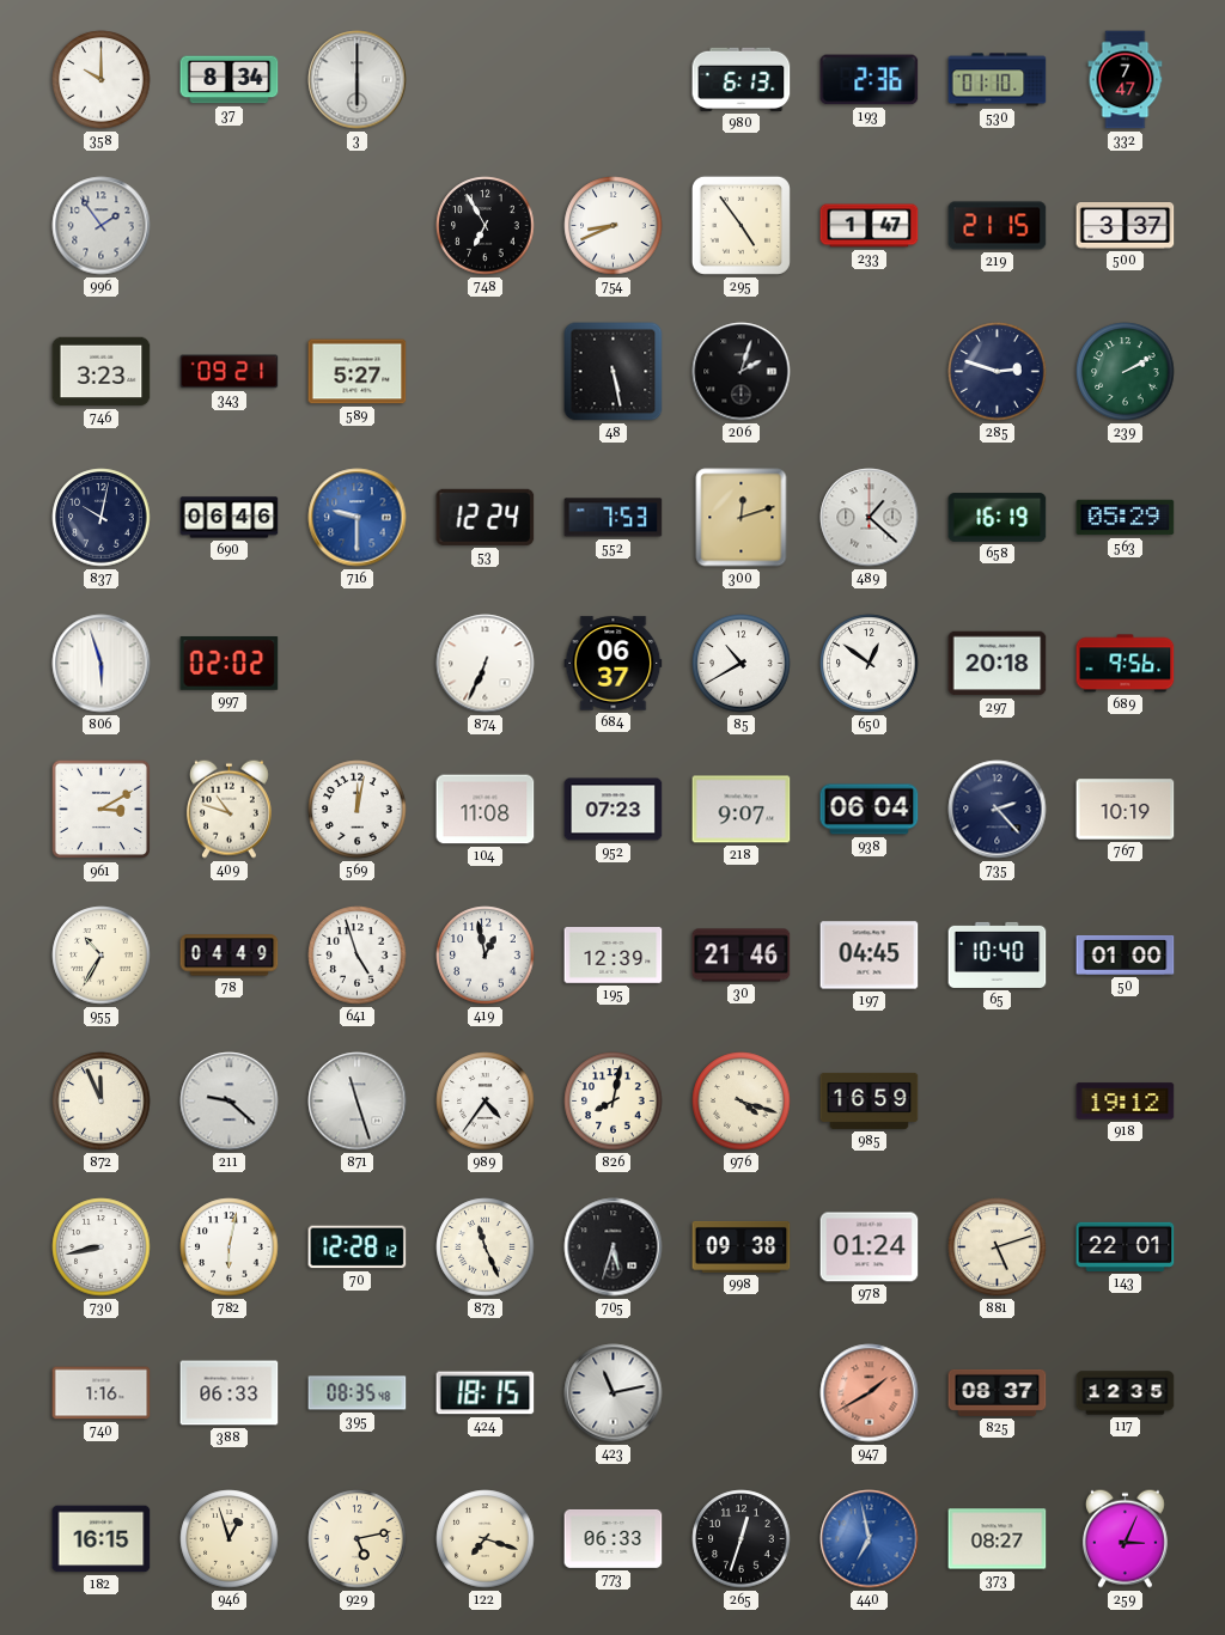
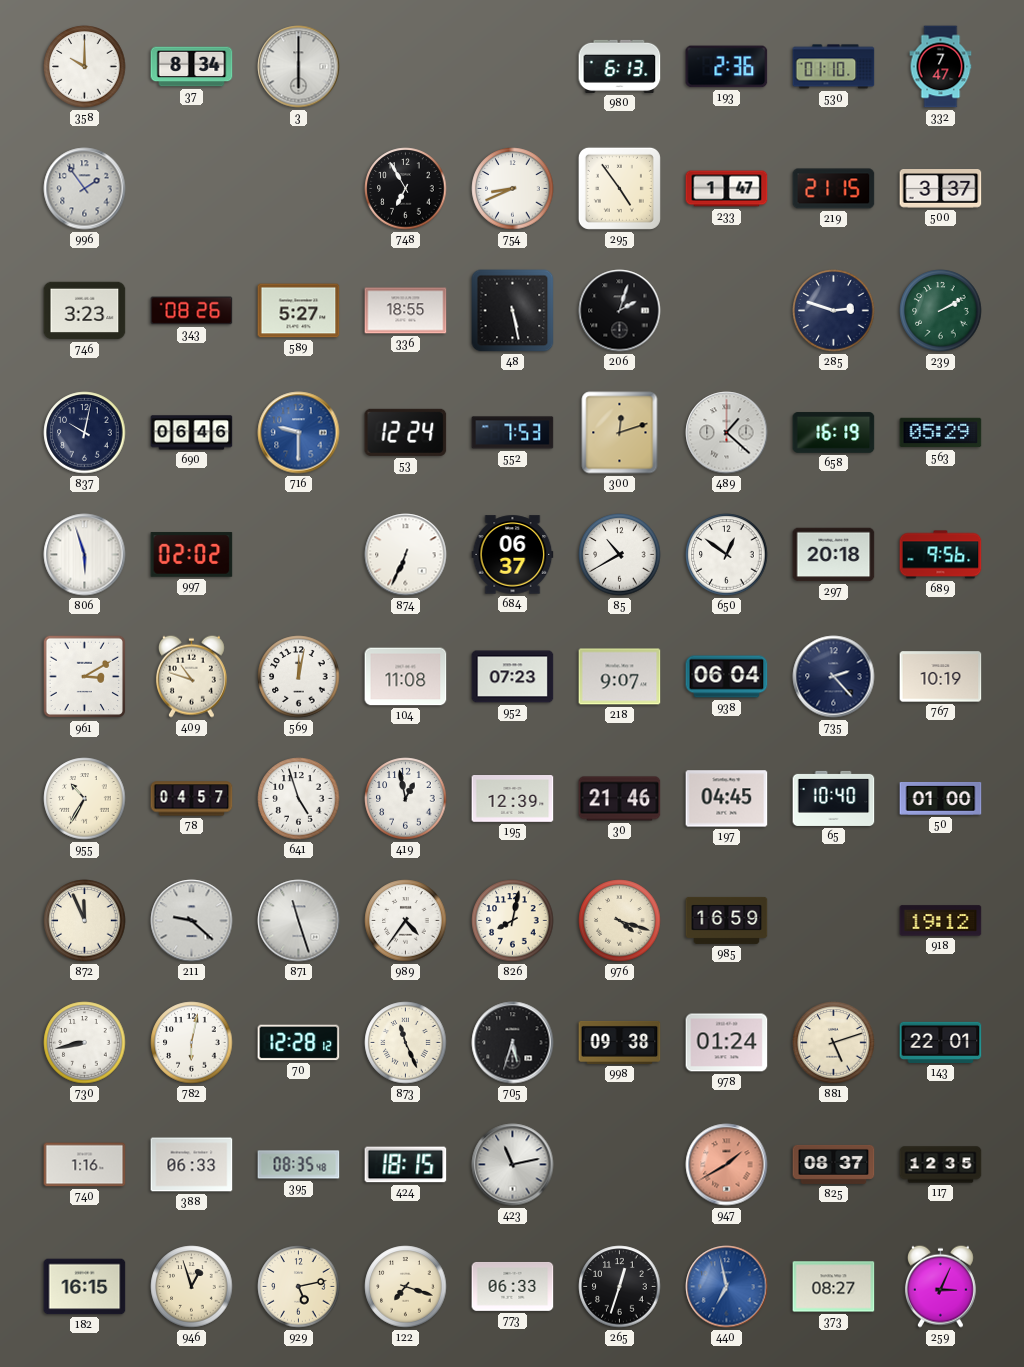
343: 09:21 -> 08:26
336: none -> 18:55
78: 04:49 -> 04:57
